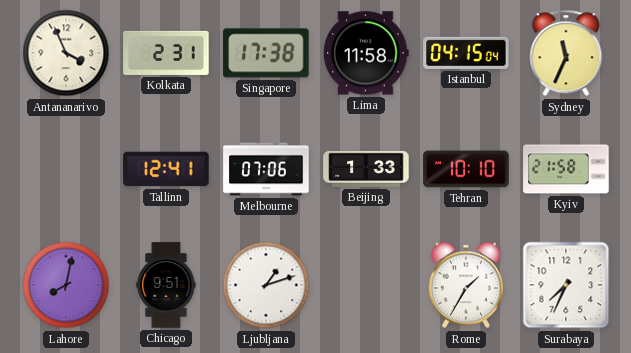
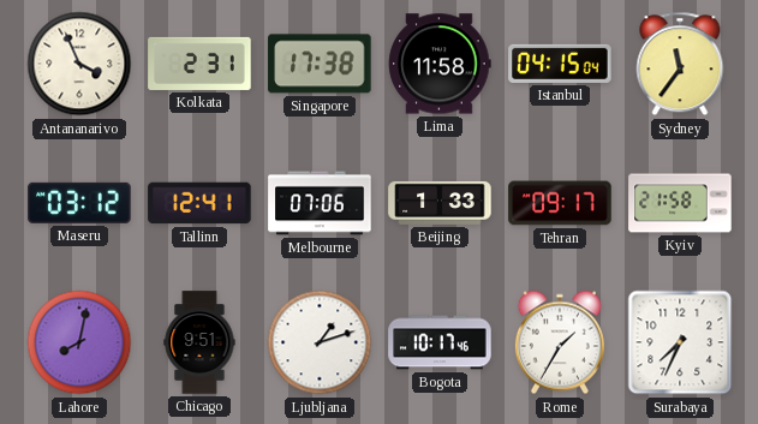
Sydney: 11:34 -> 11:36
Maseru: none -> 03:12
Tehran: 10:10 -> 09:17
Bogota: none -> 10:17
